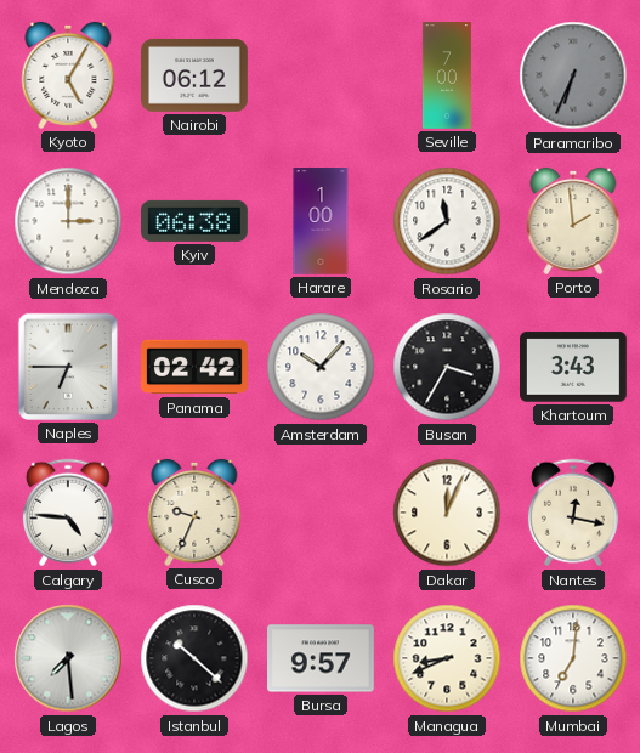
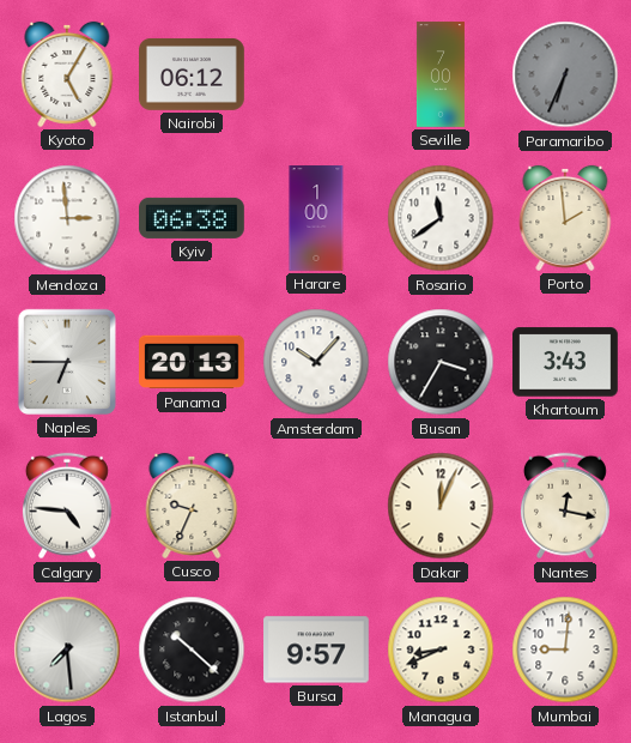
Mendoza: 3:00 -> 2:59
Panama: 02:42 -> 20:13
Mumbai: 7:01 -> 9:01
